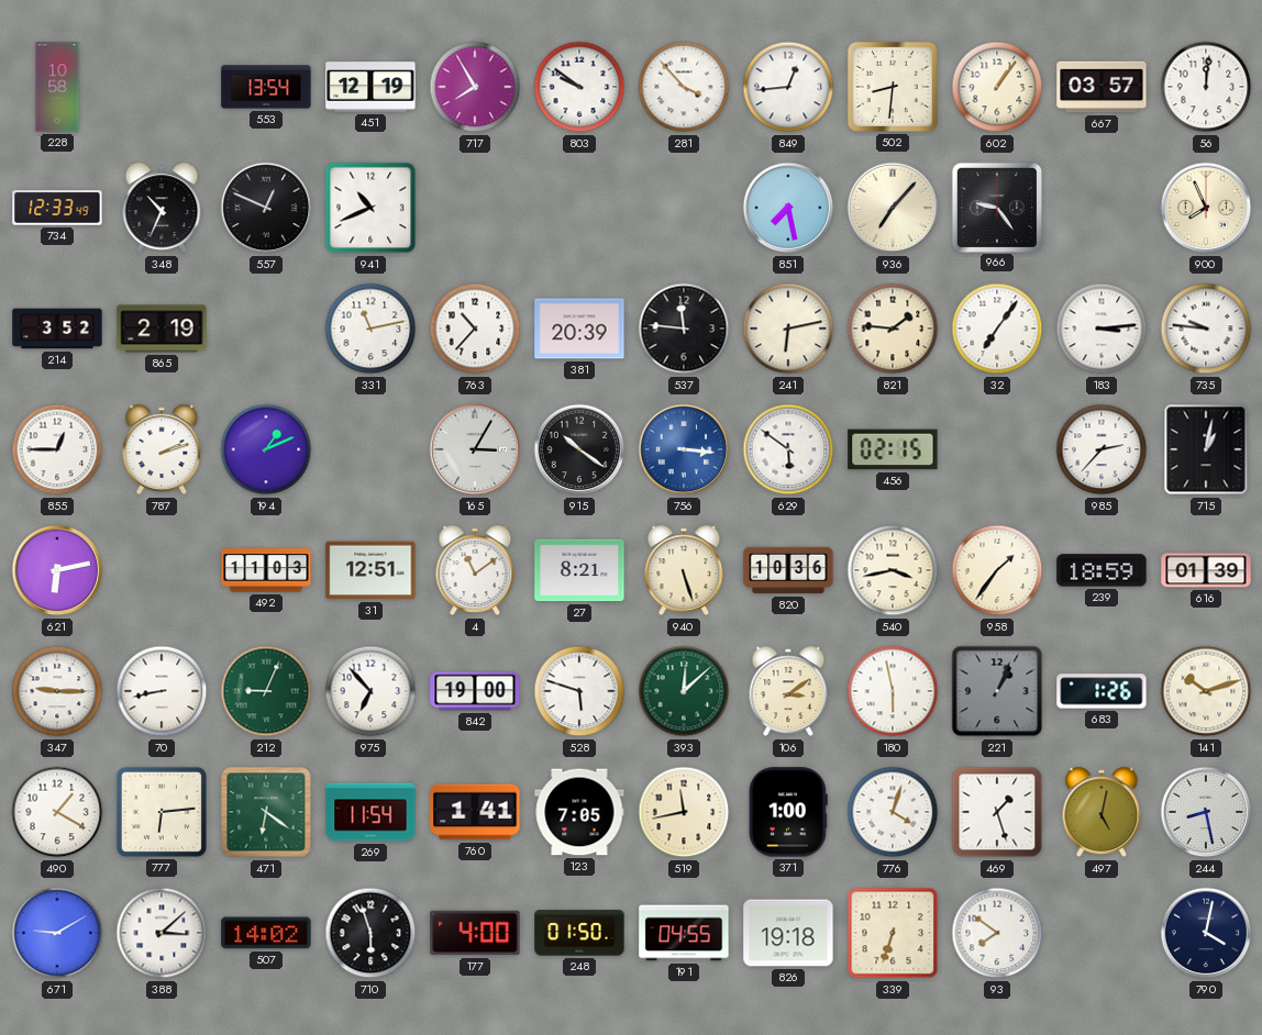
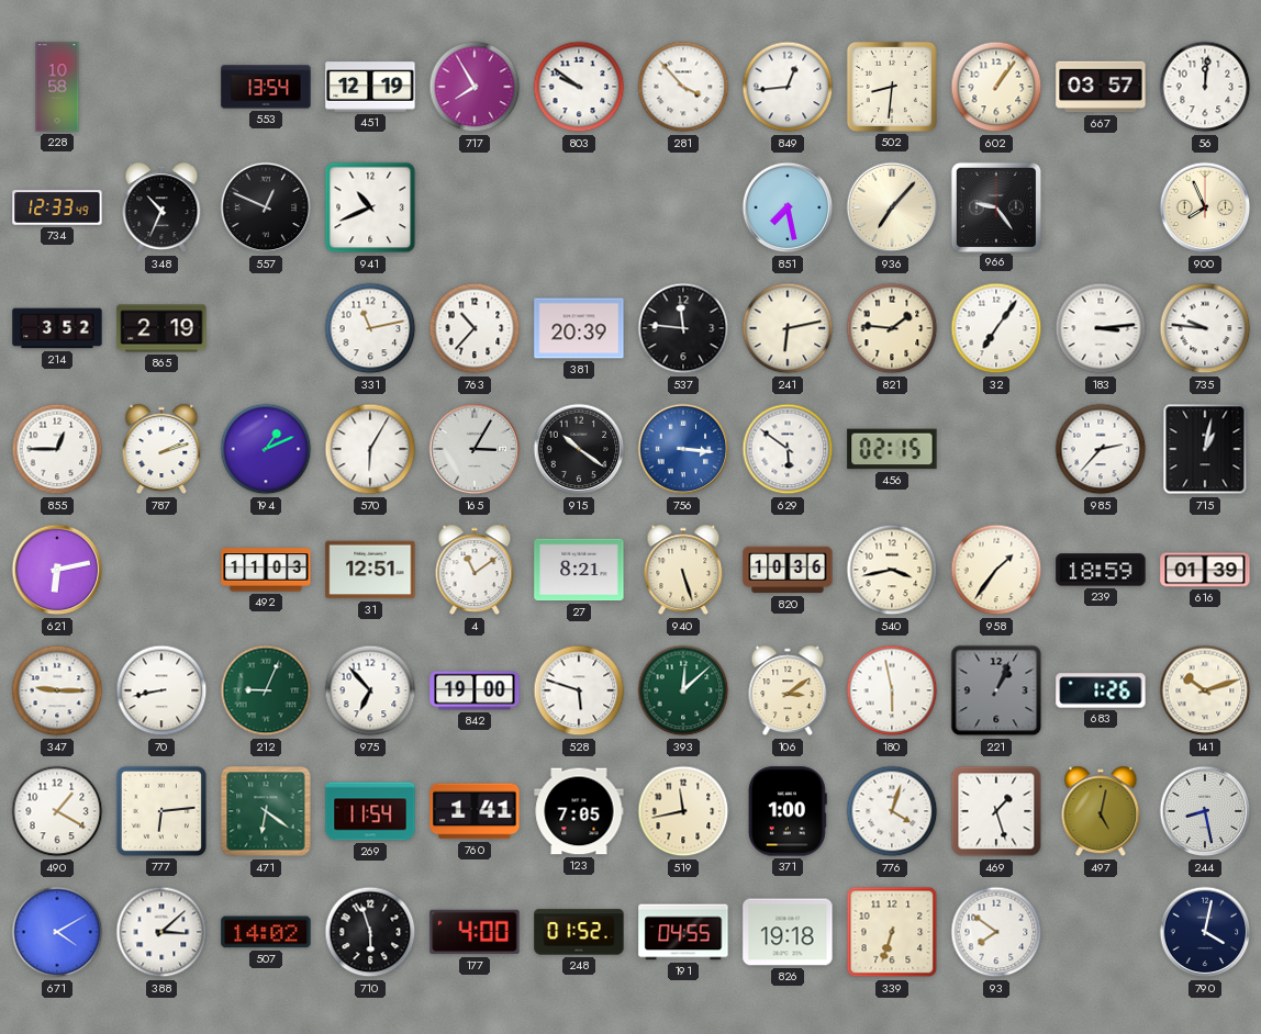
570: none -> 6:05
671: 9:10 -> 4:10
248: 01:50 -> 01:52
